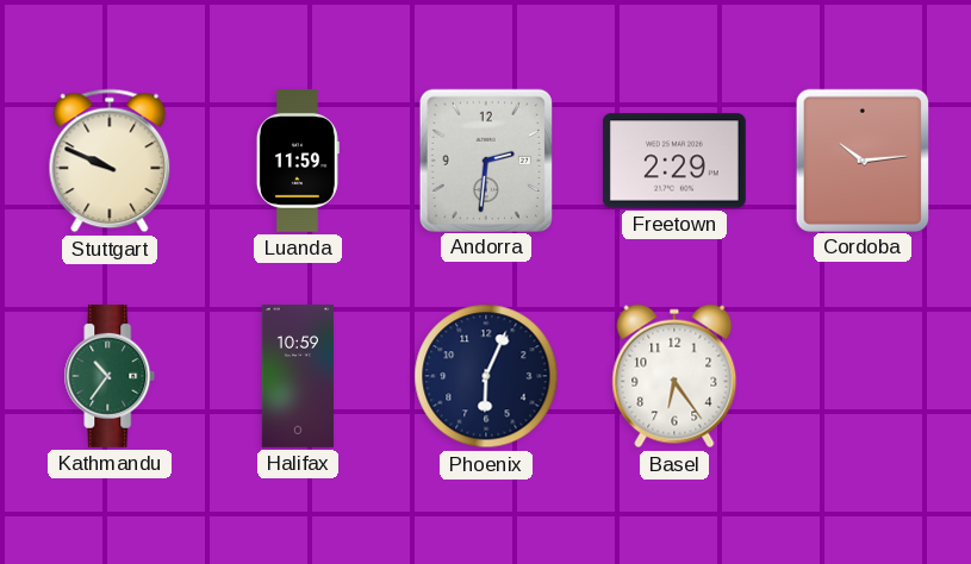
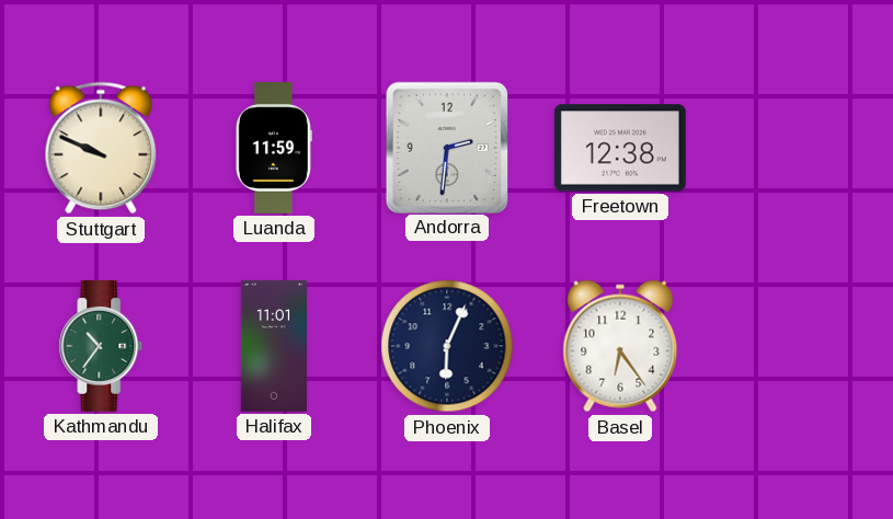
Freetown: 2:29 -> 12:38
Cordoba: 10:14 -> none
Halifax: 10:59 -> 11:01
